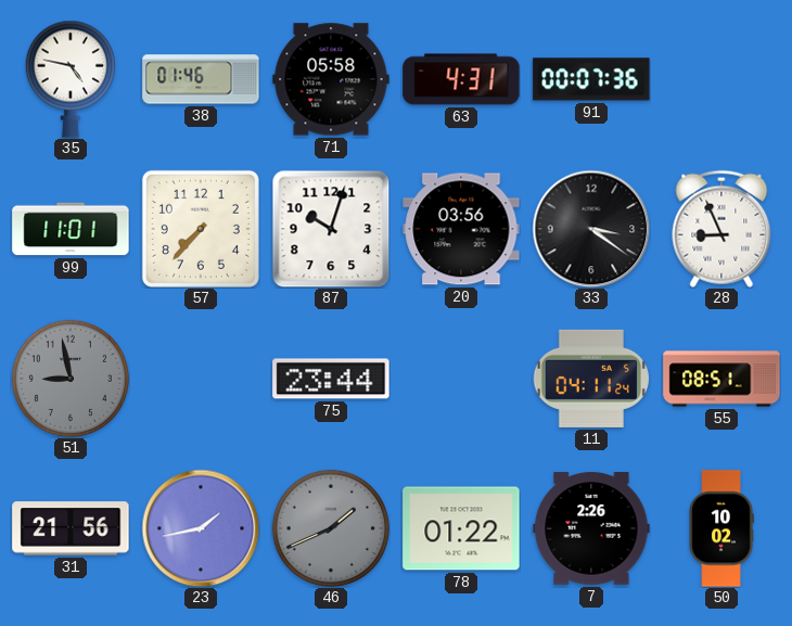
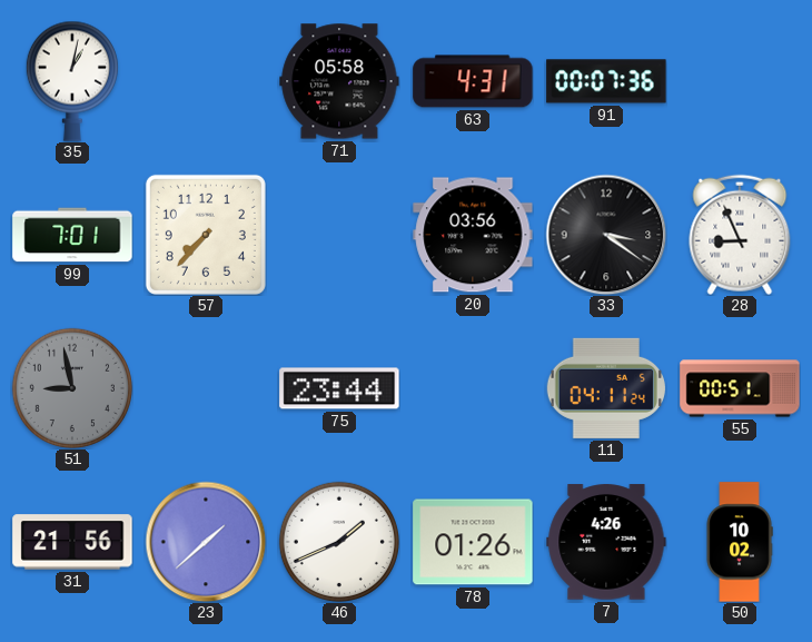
35: 4:47 -> 1:02
38: 01:46 -> none
99: 11:01 -> 7:01
87: 10:03 -> none
55: 08:51 -> 00:51
23: 1:43 -> 1:38
46 dial: grey -> white
78: 01:22 -> 01:26
7: 2:26 -> 4:26
